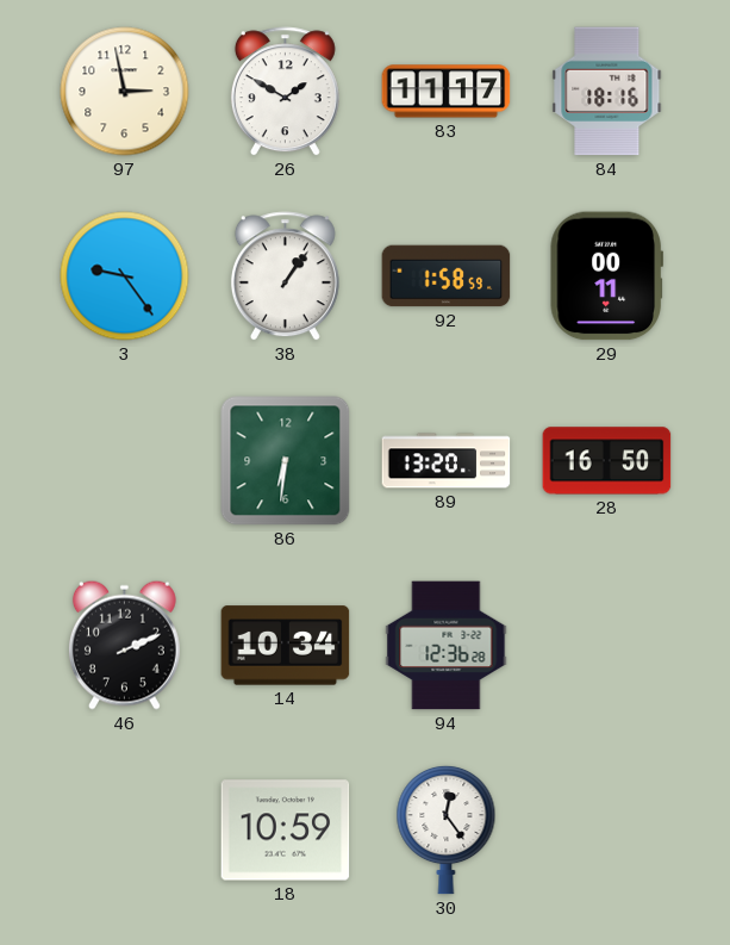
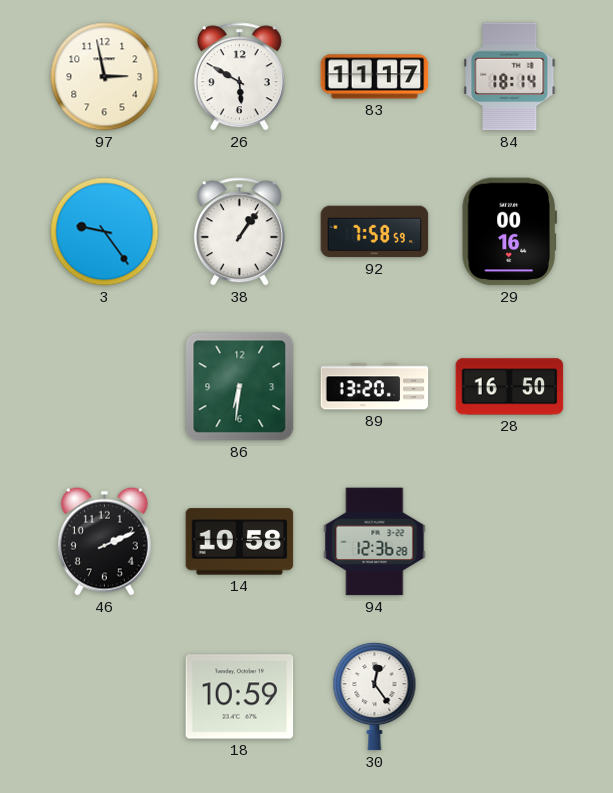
26: 1:50 -> 5:50
84: 18:16 -> 18:14
92: 1:58 -> 7:58
29: 00:11 -> 00:16
14: 10:34 -> 10:58
